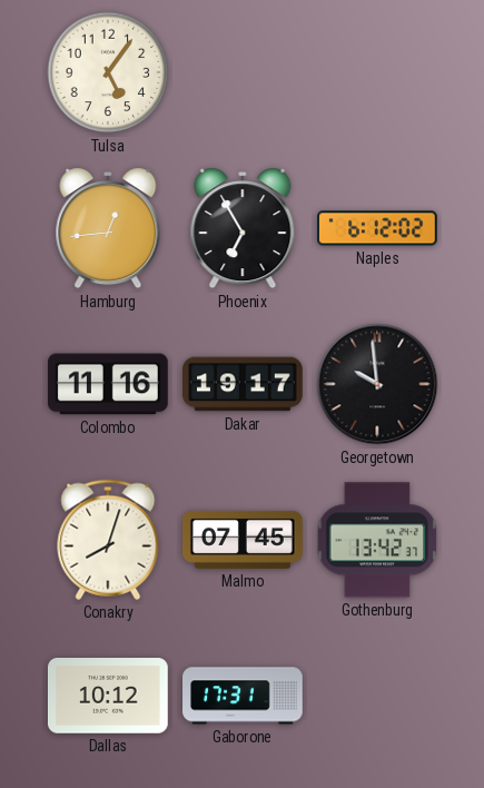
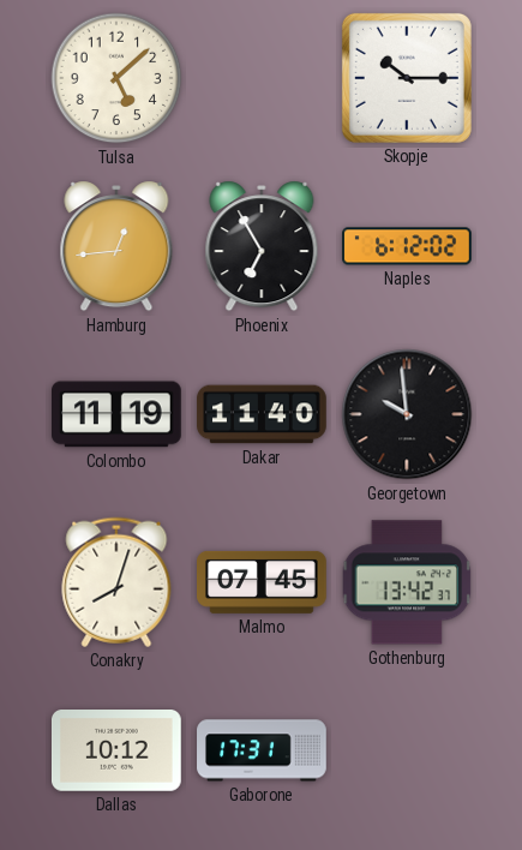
Tulsa: 5:06 -> 5:08
Skopje: none -> 10:15
Colombo: 11:16 -> 11:19
Dakar: 19:17 -> 11:40
